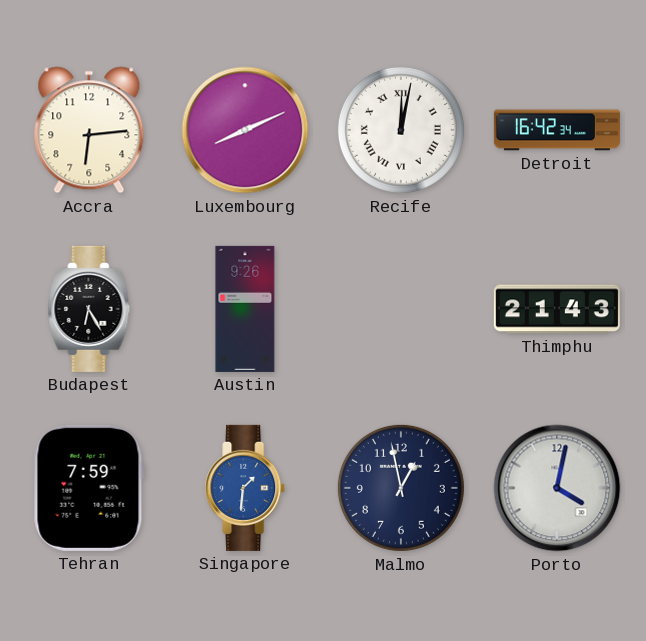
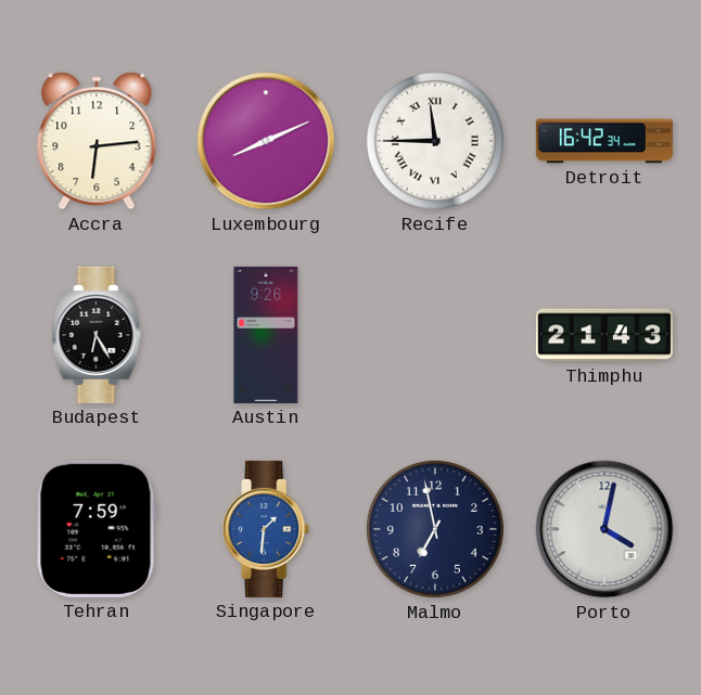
Recife: 12:02 -> 11:45
Malmo: 12:58 -> 6:58
